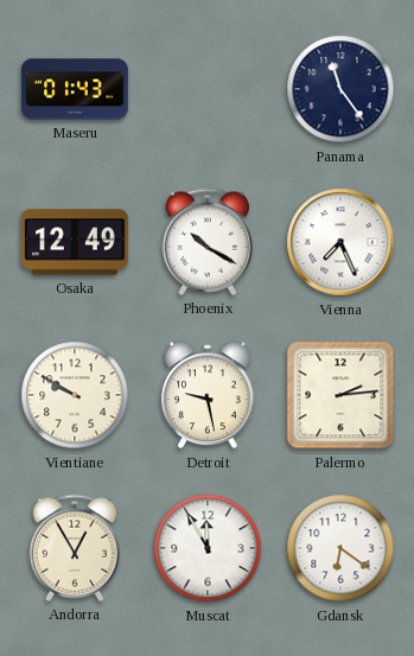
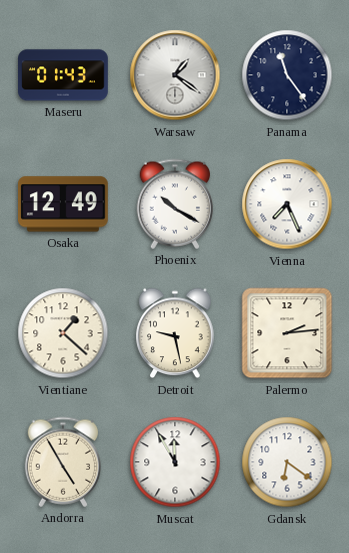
Warsaw: none -> 1:21
Vientiane: 9:50 -> 1:22
Andorra: 12:55 -> 4:55
